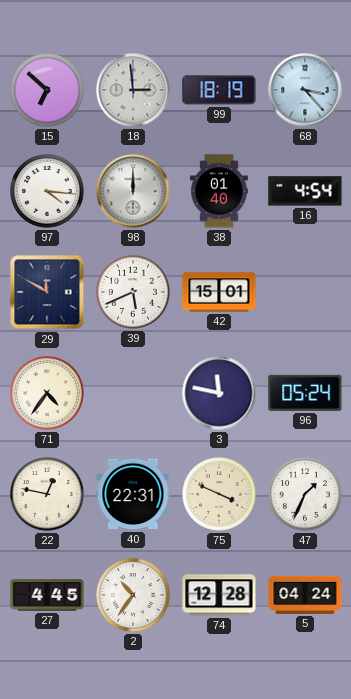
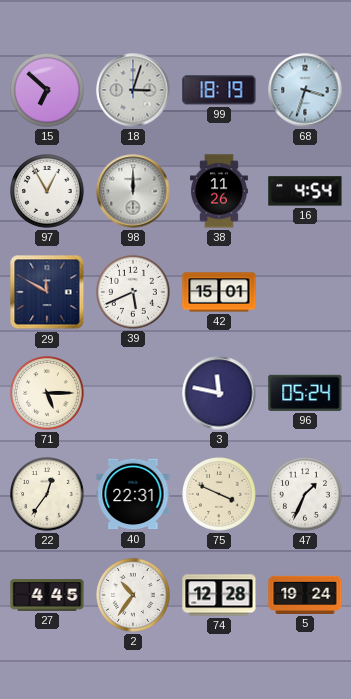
18: 2:59 -> 3:03
68: 3:23 -> 3:33
97: 4:16 -> 12:55
38: 01:40 -> 11:26
71: 4:36 -> 5:15
22: 12:47 -> 12:36
5: 04:24 -> 19:24
